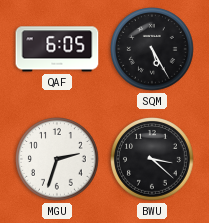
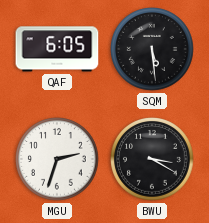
SQM: 5:25 -> 5:29
BWU: 3:22 -> 3:20
